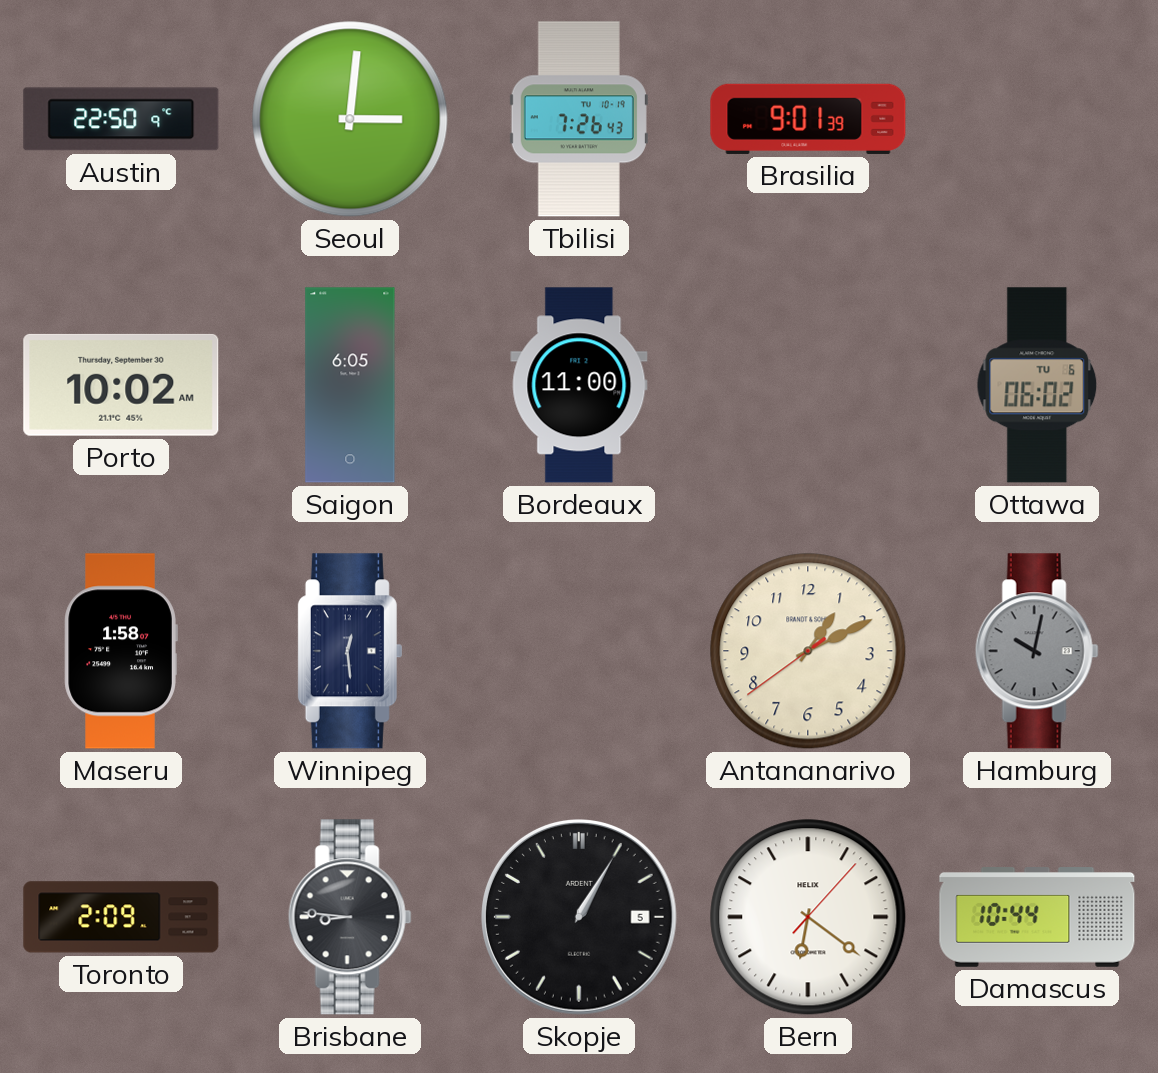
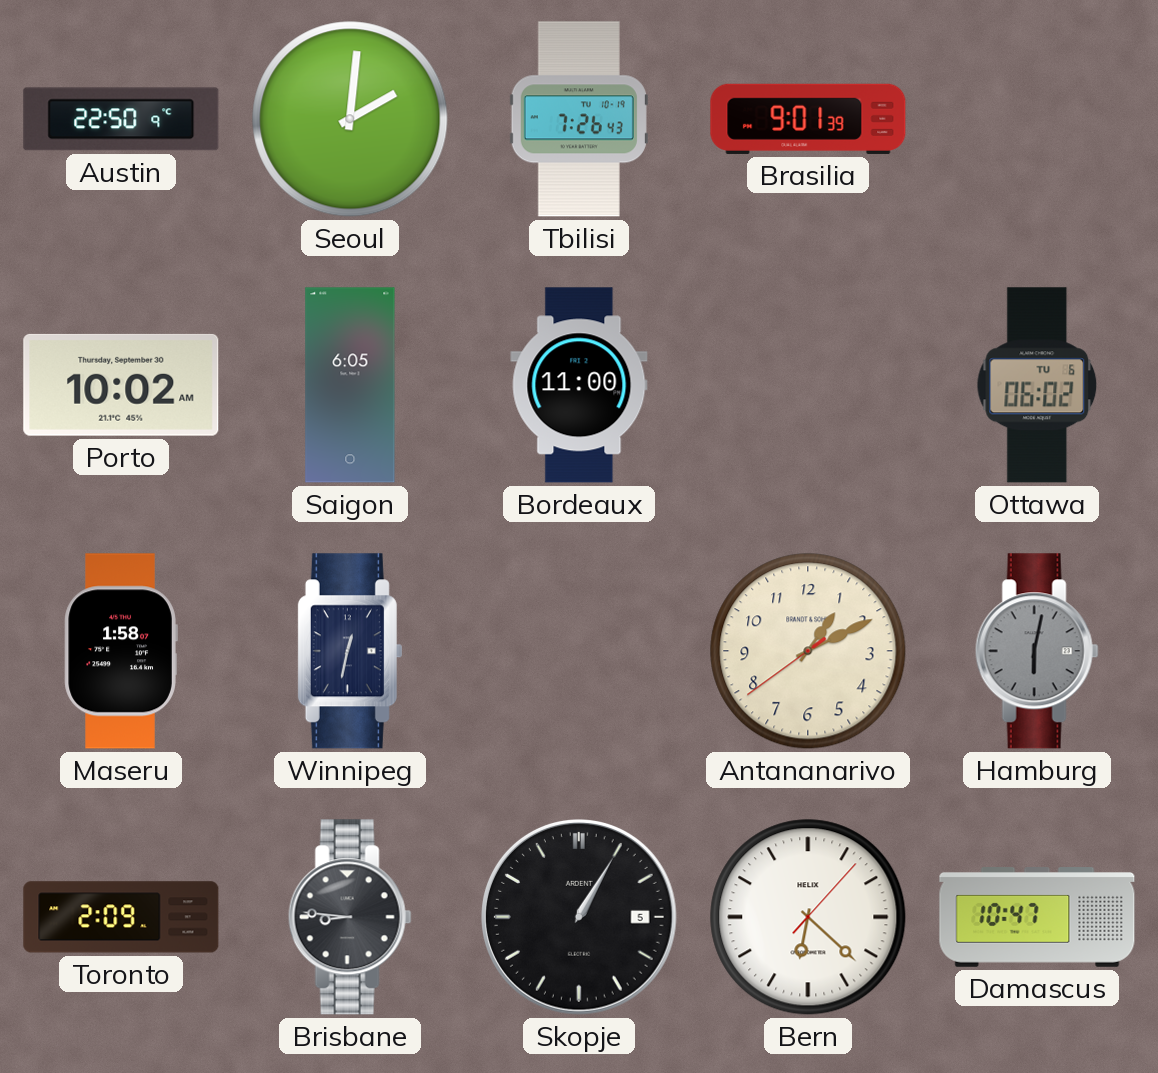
Seoul: 3:01 -> 2:01
Winnipeg: 12:29 -> 12:32
Hamburg: 10:02 -> 6:02
Bern: 6:21 -> 6:22
Damascus: 10:44 -> 10:47
